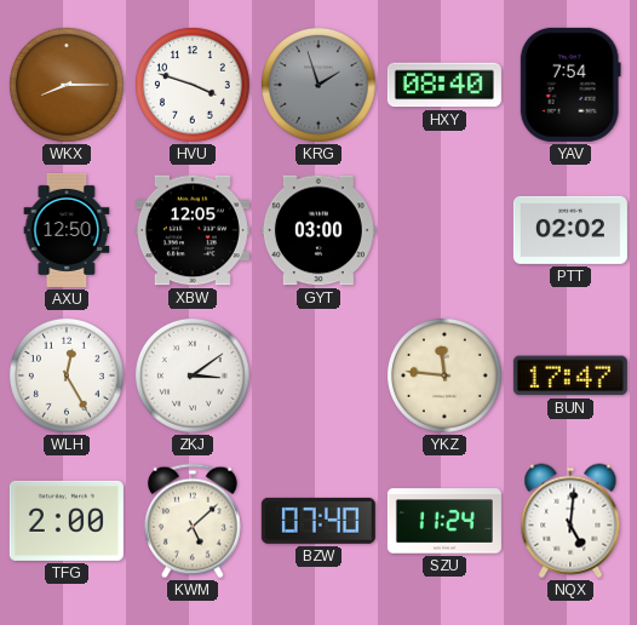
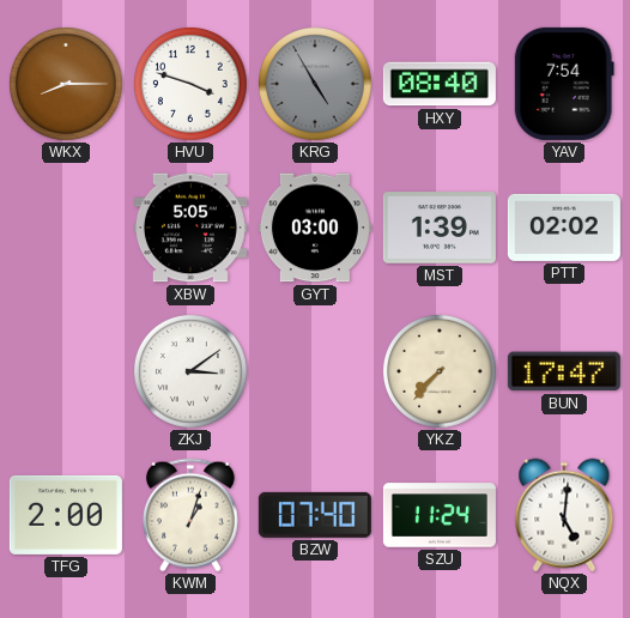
KRG: 1:57 -> 4:55
AXU: 12:50 -> none
XBW: 12:05 -> 5:05
MST: none -> 1:39
WLH: 12:25 -> none
YKZ: 11:46 -> 7:37
KWM: 5:08 -> 1:03
